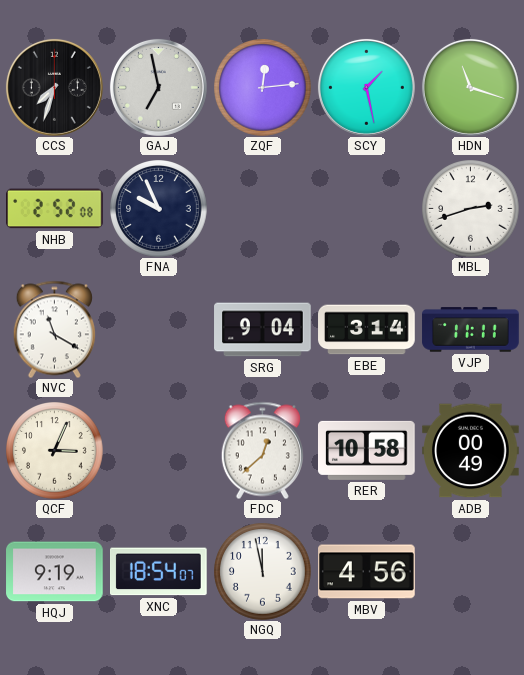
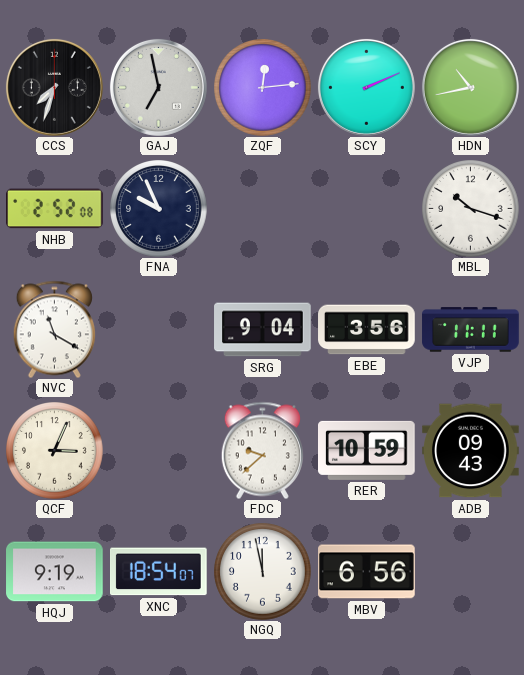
SCY: 1:28 -> 2:11
HDN: 11:18 -> 10:43
MBL: 2:42 -> 10:18
EBE: 3:14 -> 3:56
FDC: 12:38 -> 9:38
RER: 10:58 -> 10:59
ADB: 00:49 -> 09:43
MBV: 4:56 -> 6:56
